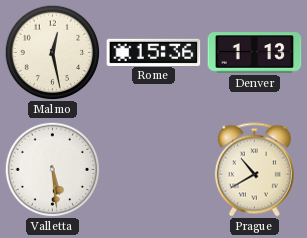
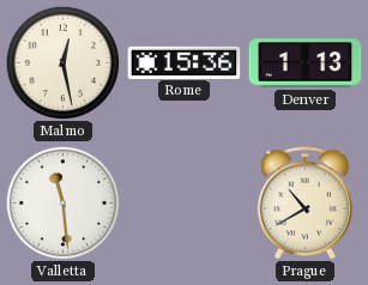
Valletta: 5:29 -> 11:29
